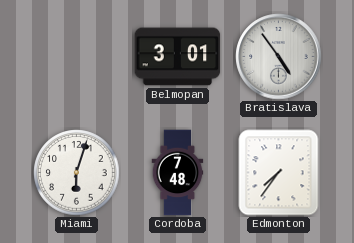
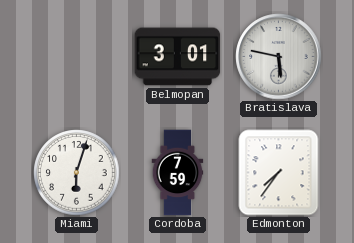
Bratislava: 4:54 -> 5:47
Cordoba: 7:48 -> 7:59
